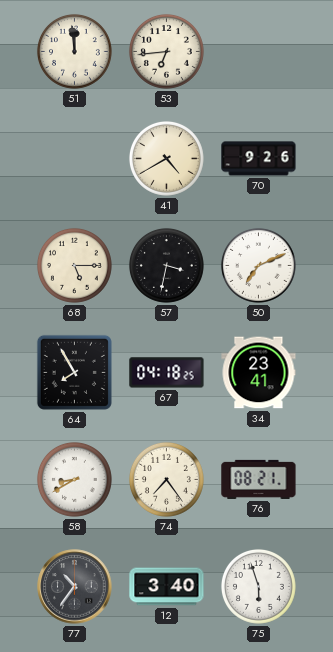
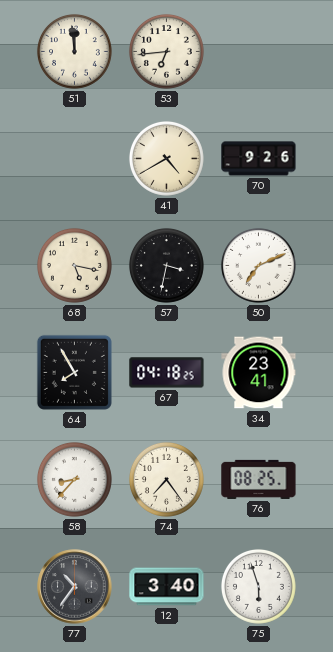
68: 5:15 -> 5:17
58: 8:40 -> 8:37
76: 08:21 -> 08:25
